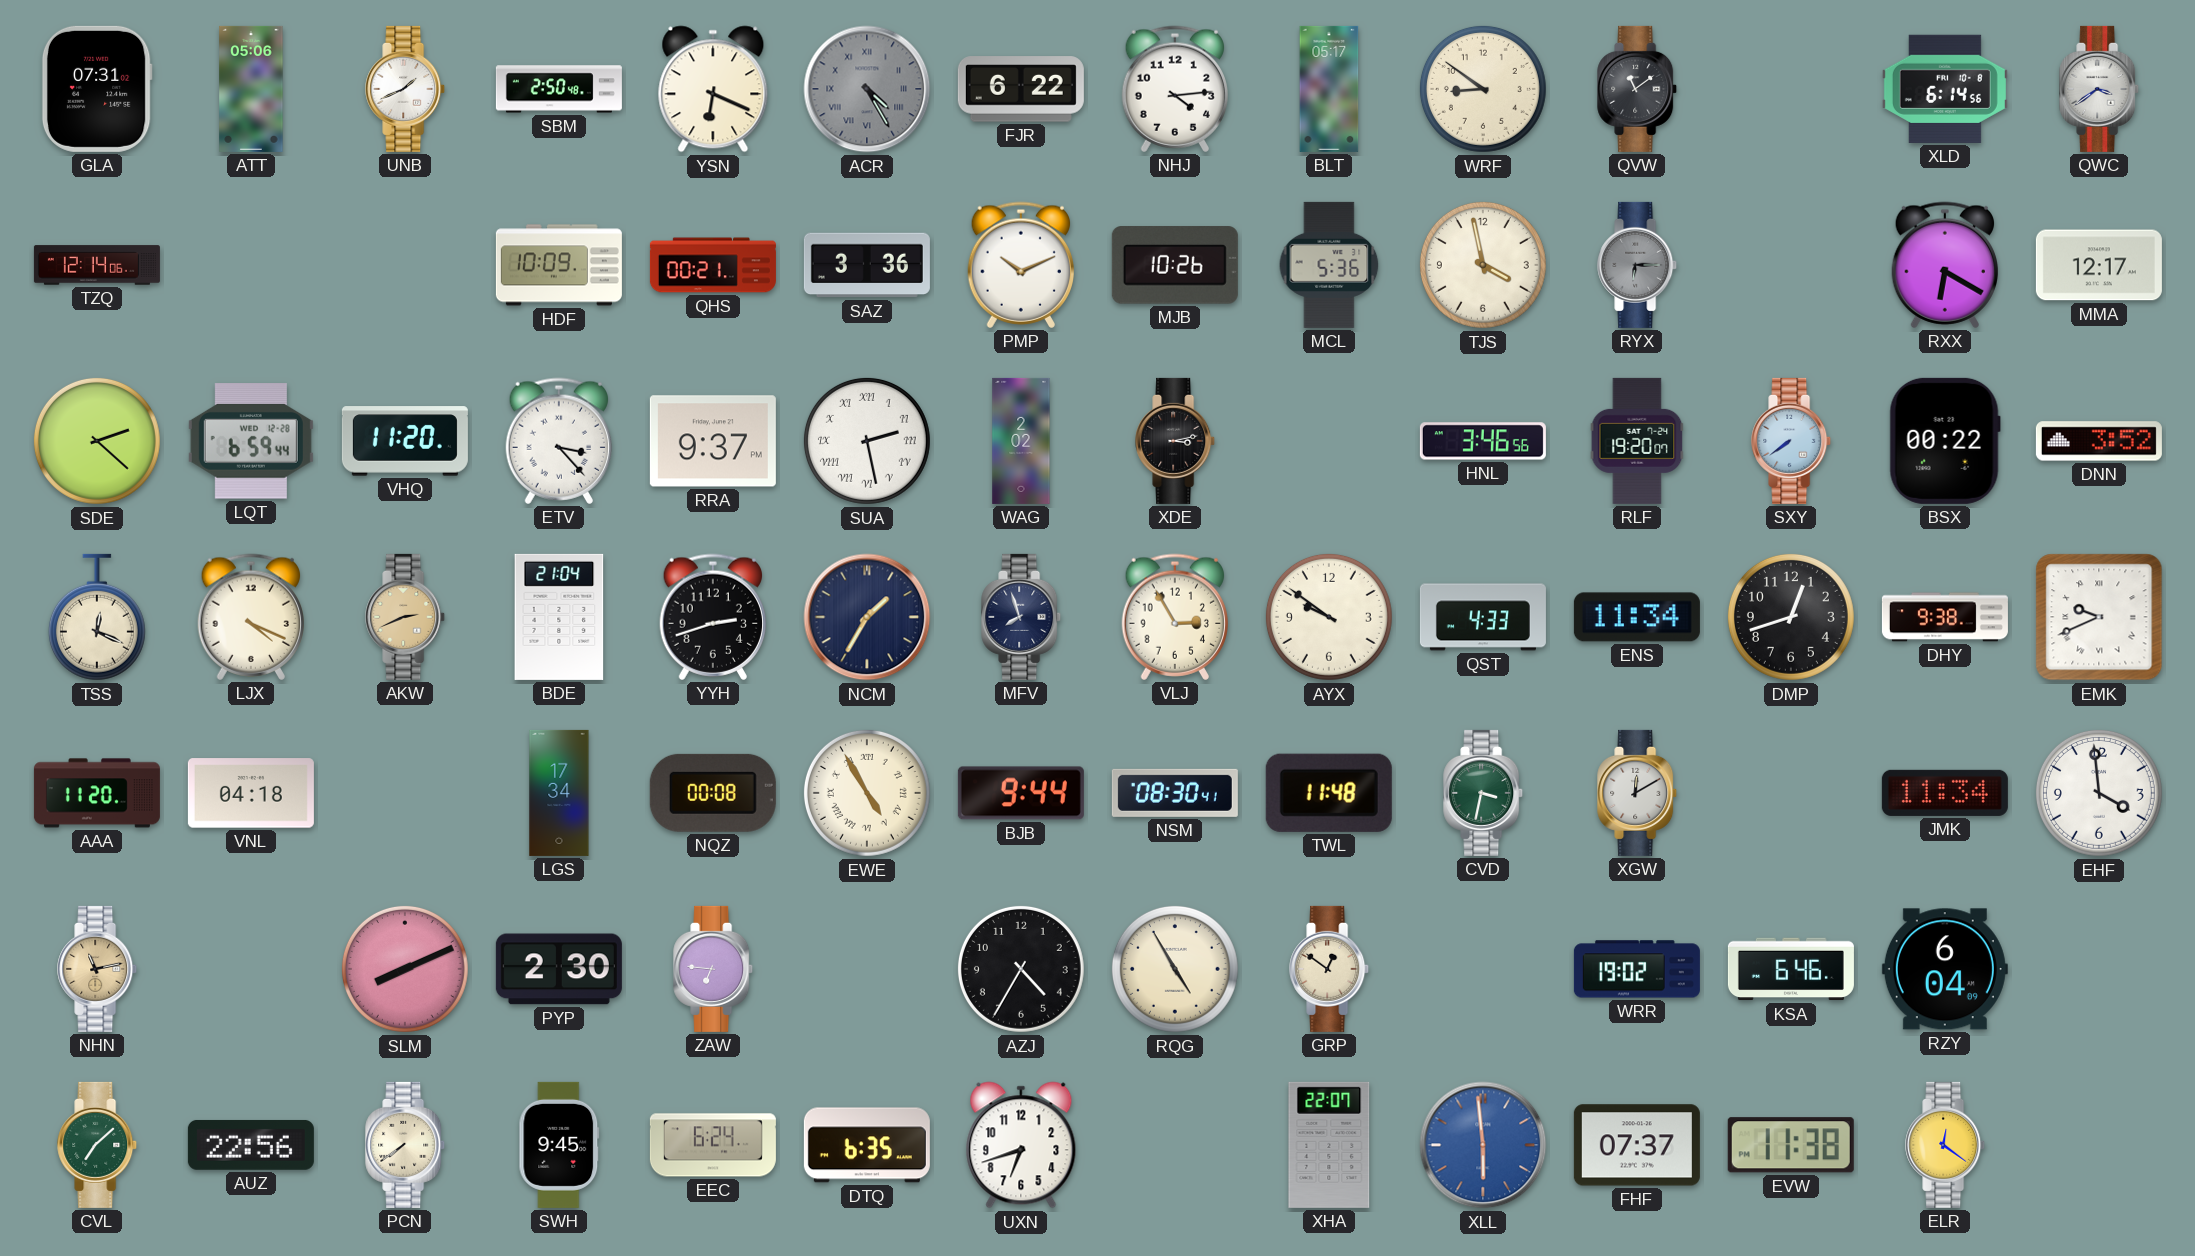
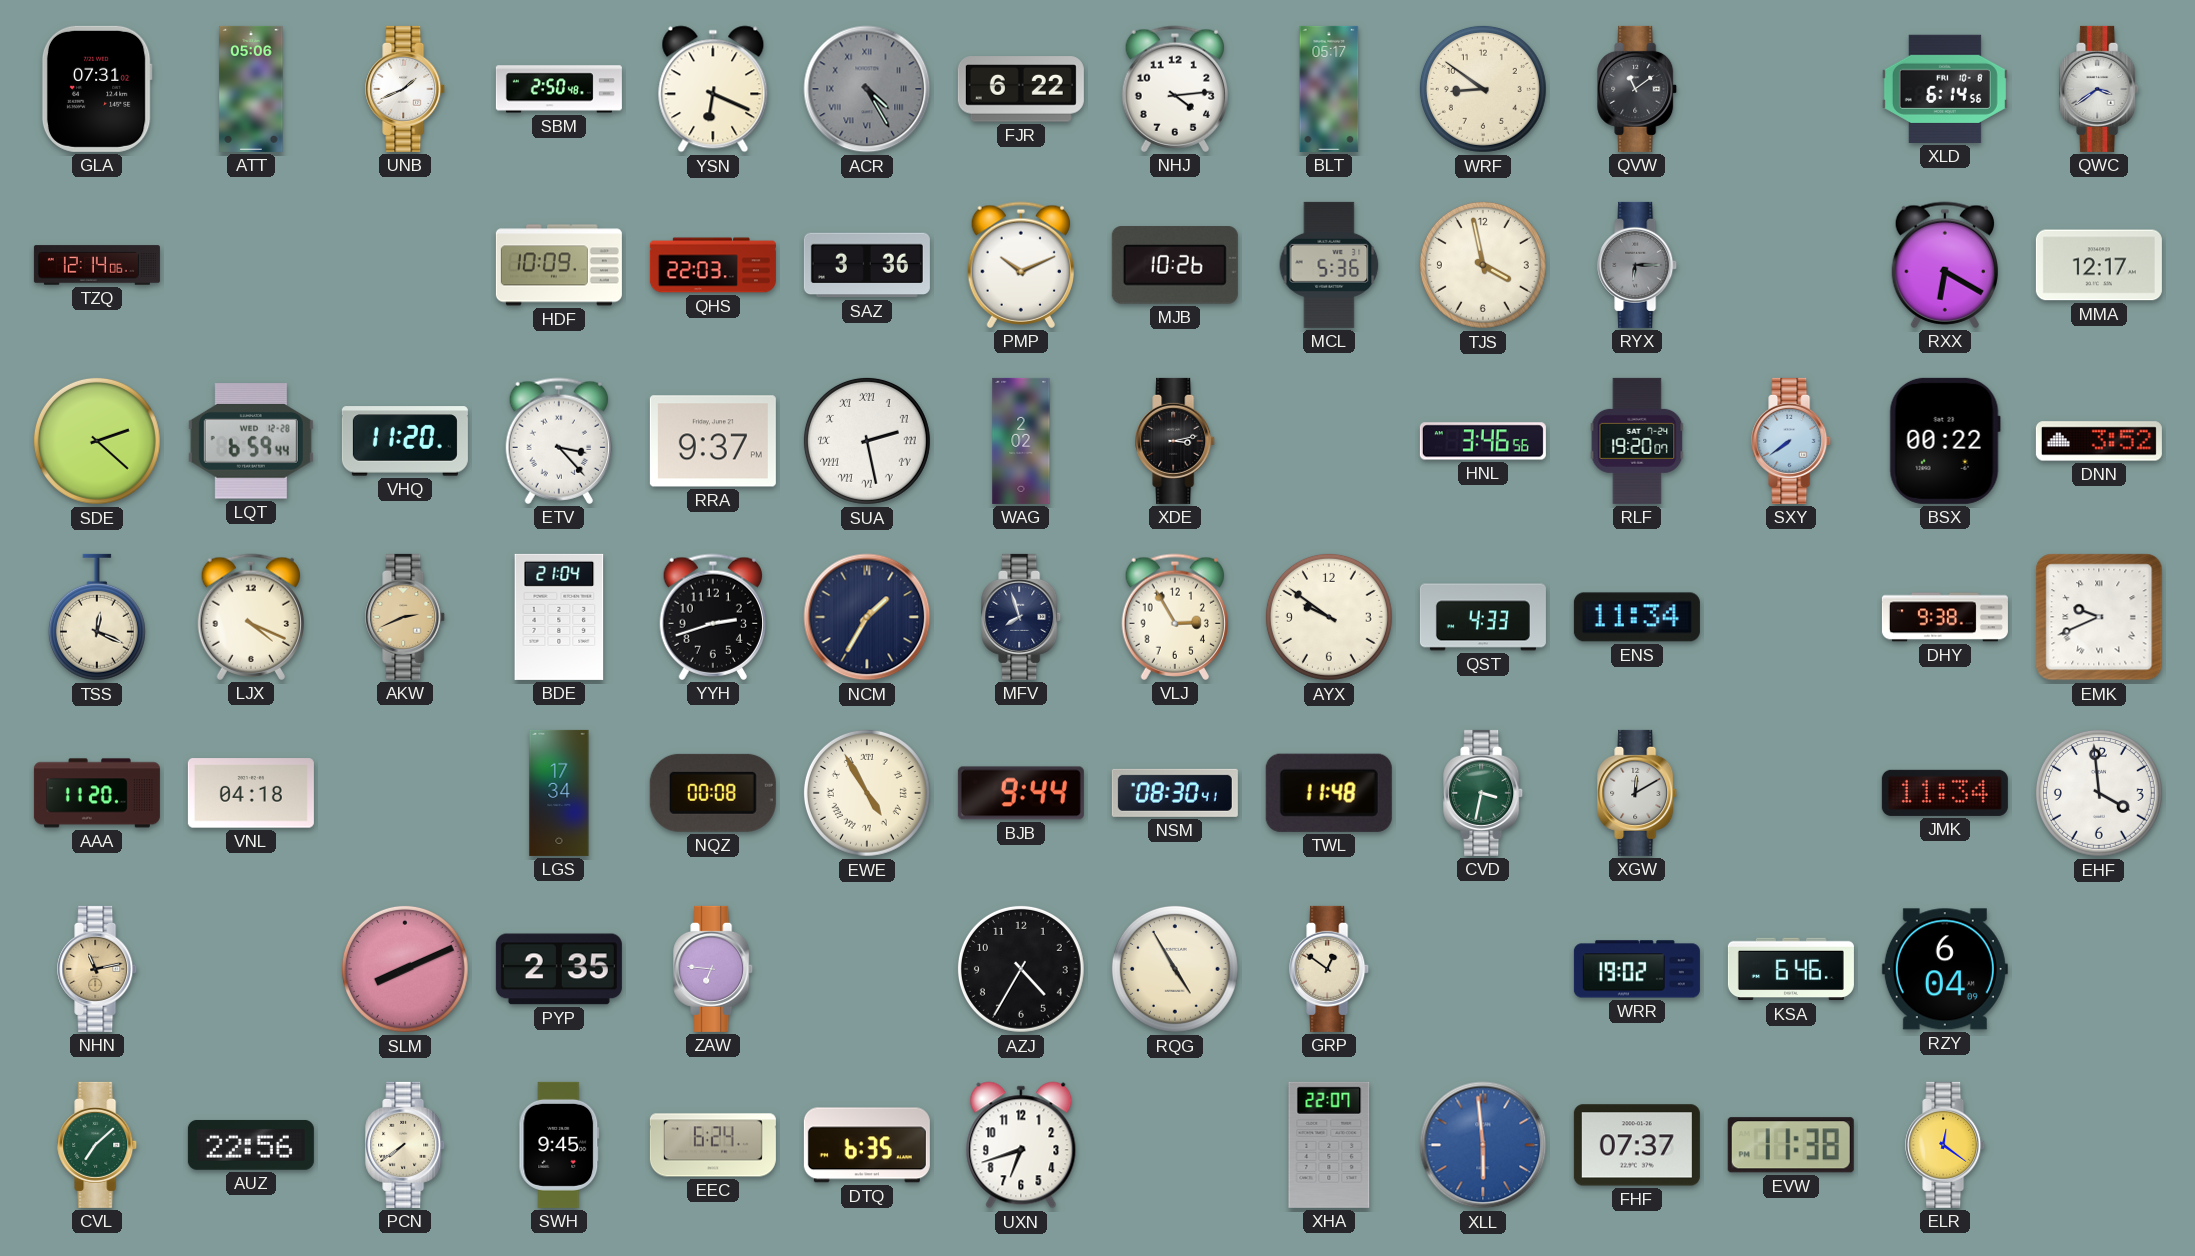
QHS: 00:21 -> 22:03
DMP: 12:42 -> none
PYP: 2:30 -> 2:35
